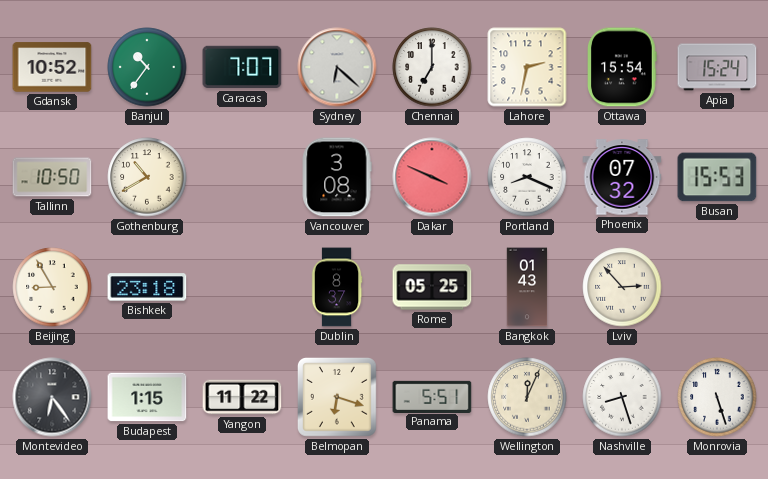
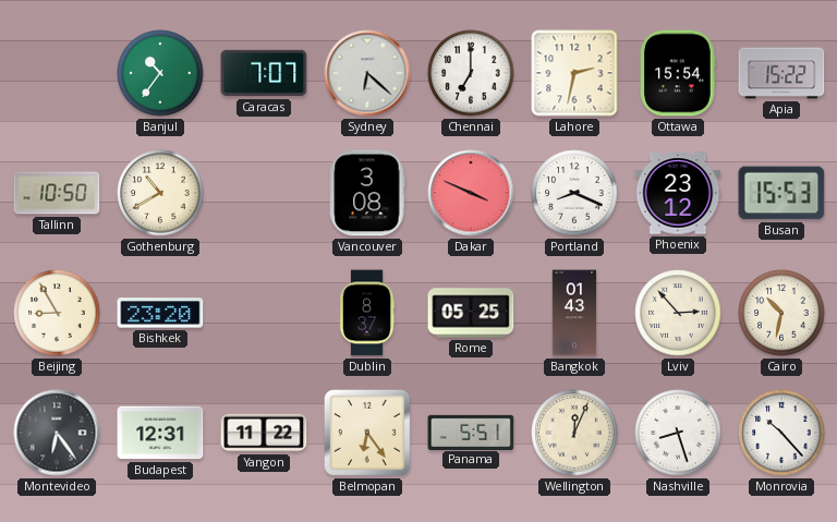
Gdansk: 10:52 -> none
Apia: 15:24 -> 15:22
Phoenix: 07:32 -> 23:12
Bishkek: 23:18 -> 23:20
Cairo: none -> 10:32
Budapest: 1:15 -> 12:31
Belmopan: 6:18 -> 6:24
Monrovia: 5:27 -> 10:23
